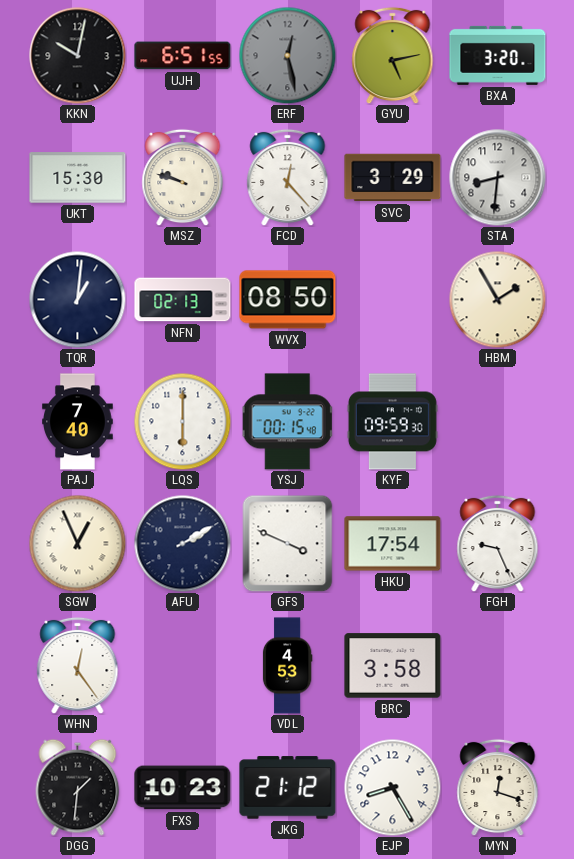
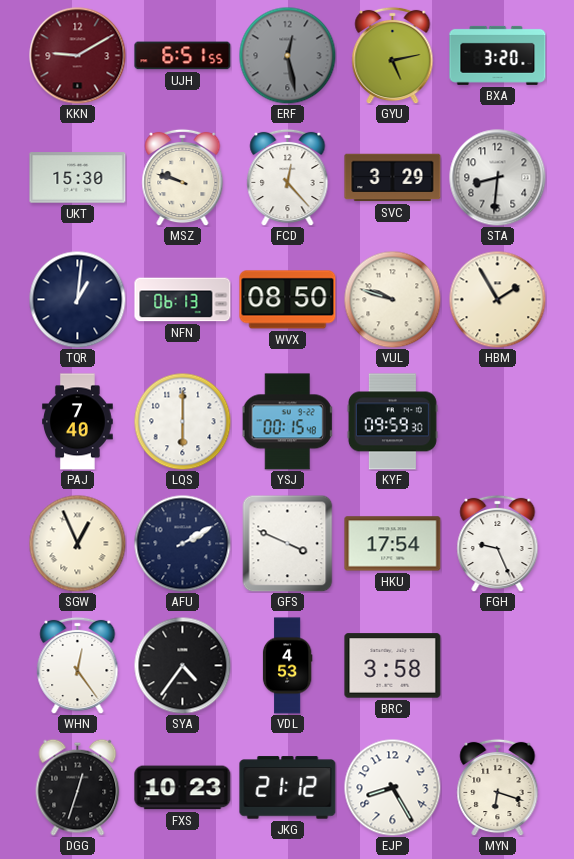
KKN: 10:02 -> 9:10
KKN dial: black -> burgundy
NFN: 02:13 -> 06:13
VUL: none -> 9:48
SYA: none -> 4:36
DGG: 1:31 -> 12:33
MYN: 12:18 -> 6:18
